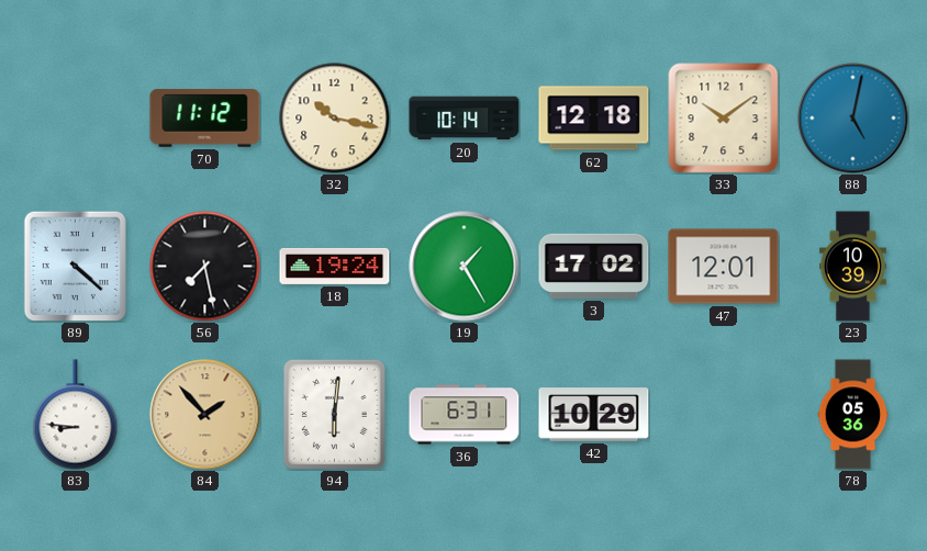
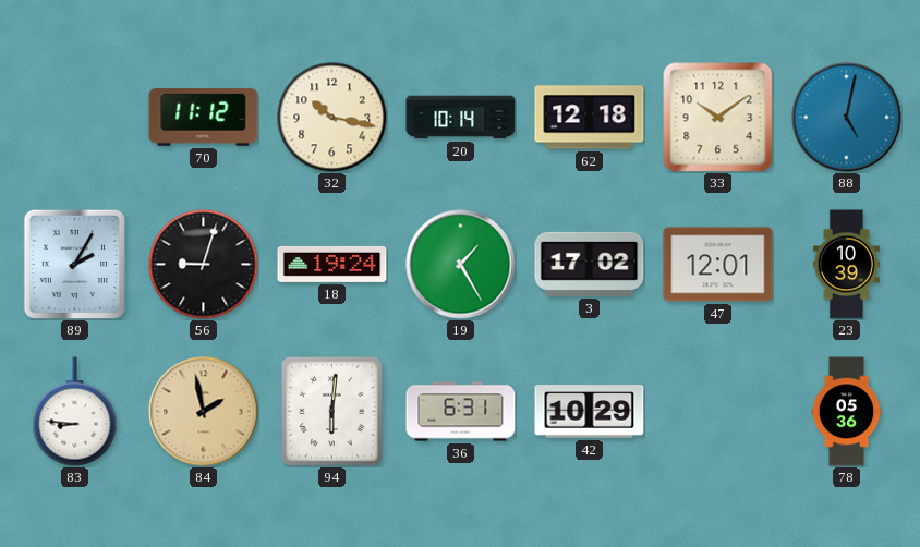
89: 4:22 -> 2:05
56: 7:28 -> 9:03
84: 1:53 -> 1:58
